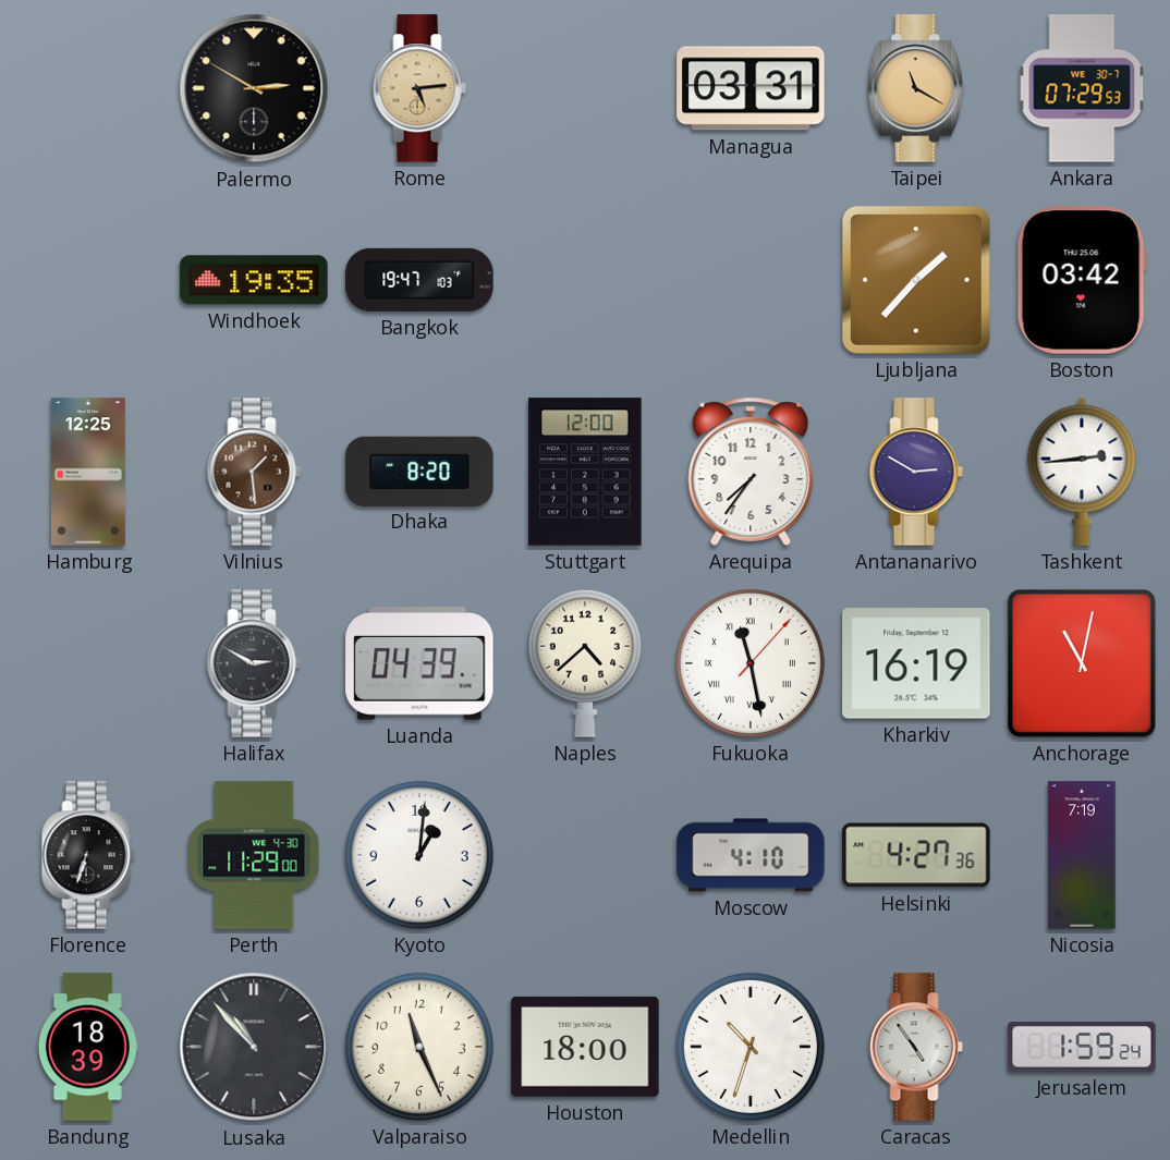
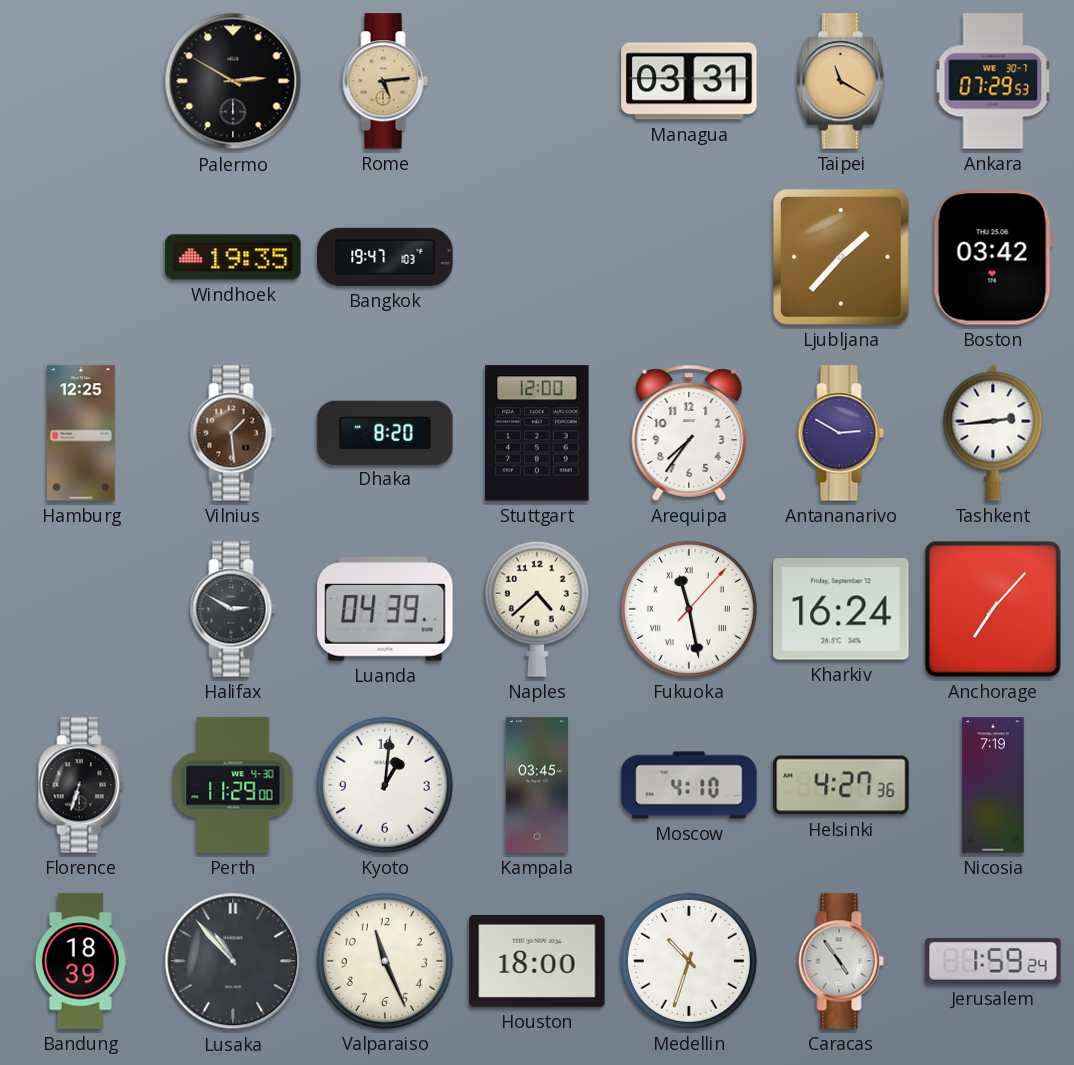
Kharkiv: 16:19 -> 16:24
Anchorage: 11:02 -> 7:07
Kampala: none -> 03:45
